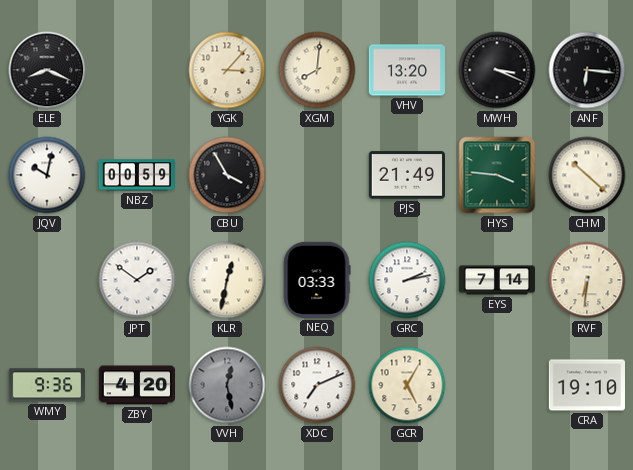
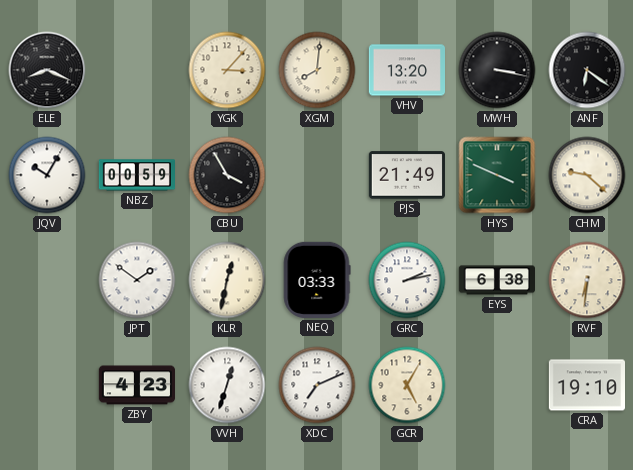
MWH: 3:19 -> 3:17
ANF: 6:16 -> 6:21
JQV: 10:02 -> 10:05
HYS: 3:46 -> 3:49
CHM: 10:22 -> 9:22
EYS: 7:14 -> 6:38
WMY: 9:36 -> none
ZBY: 4:20 -> 4:23
VVH: 12:28 -> 12:33
VVH dial: grey -> white
